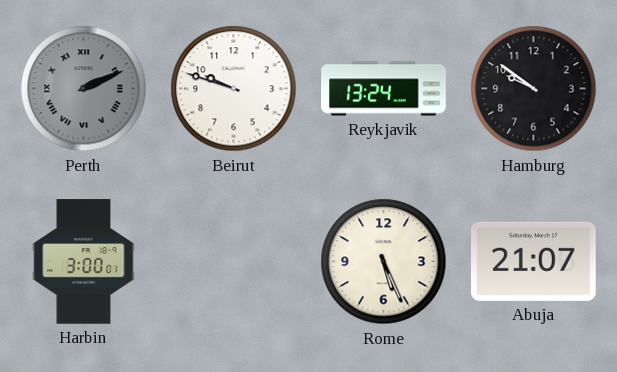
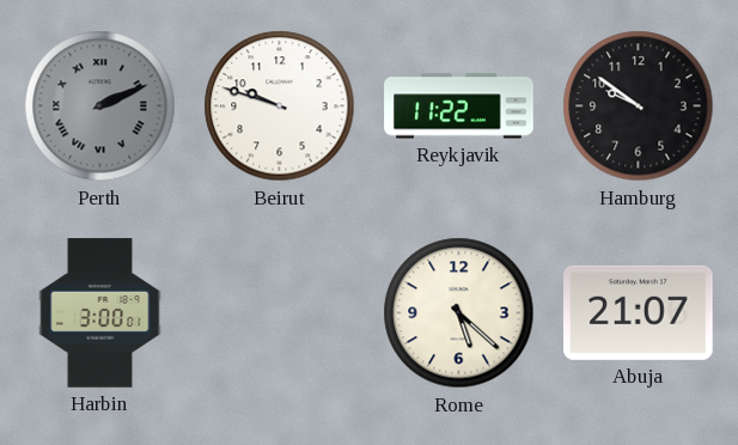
Reykjavik: 13:24 -> 11:22
Rome: 5:26 -> 5:22
